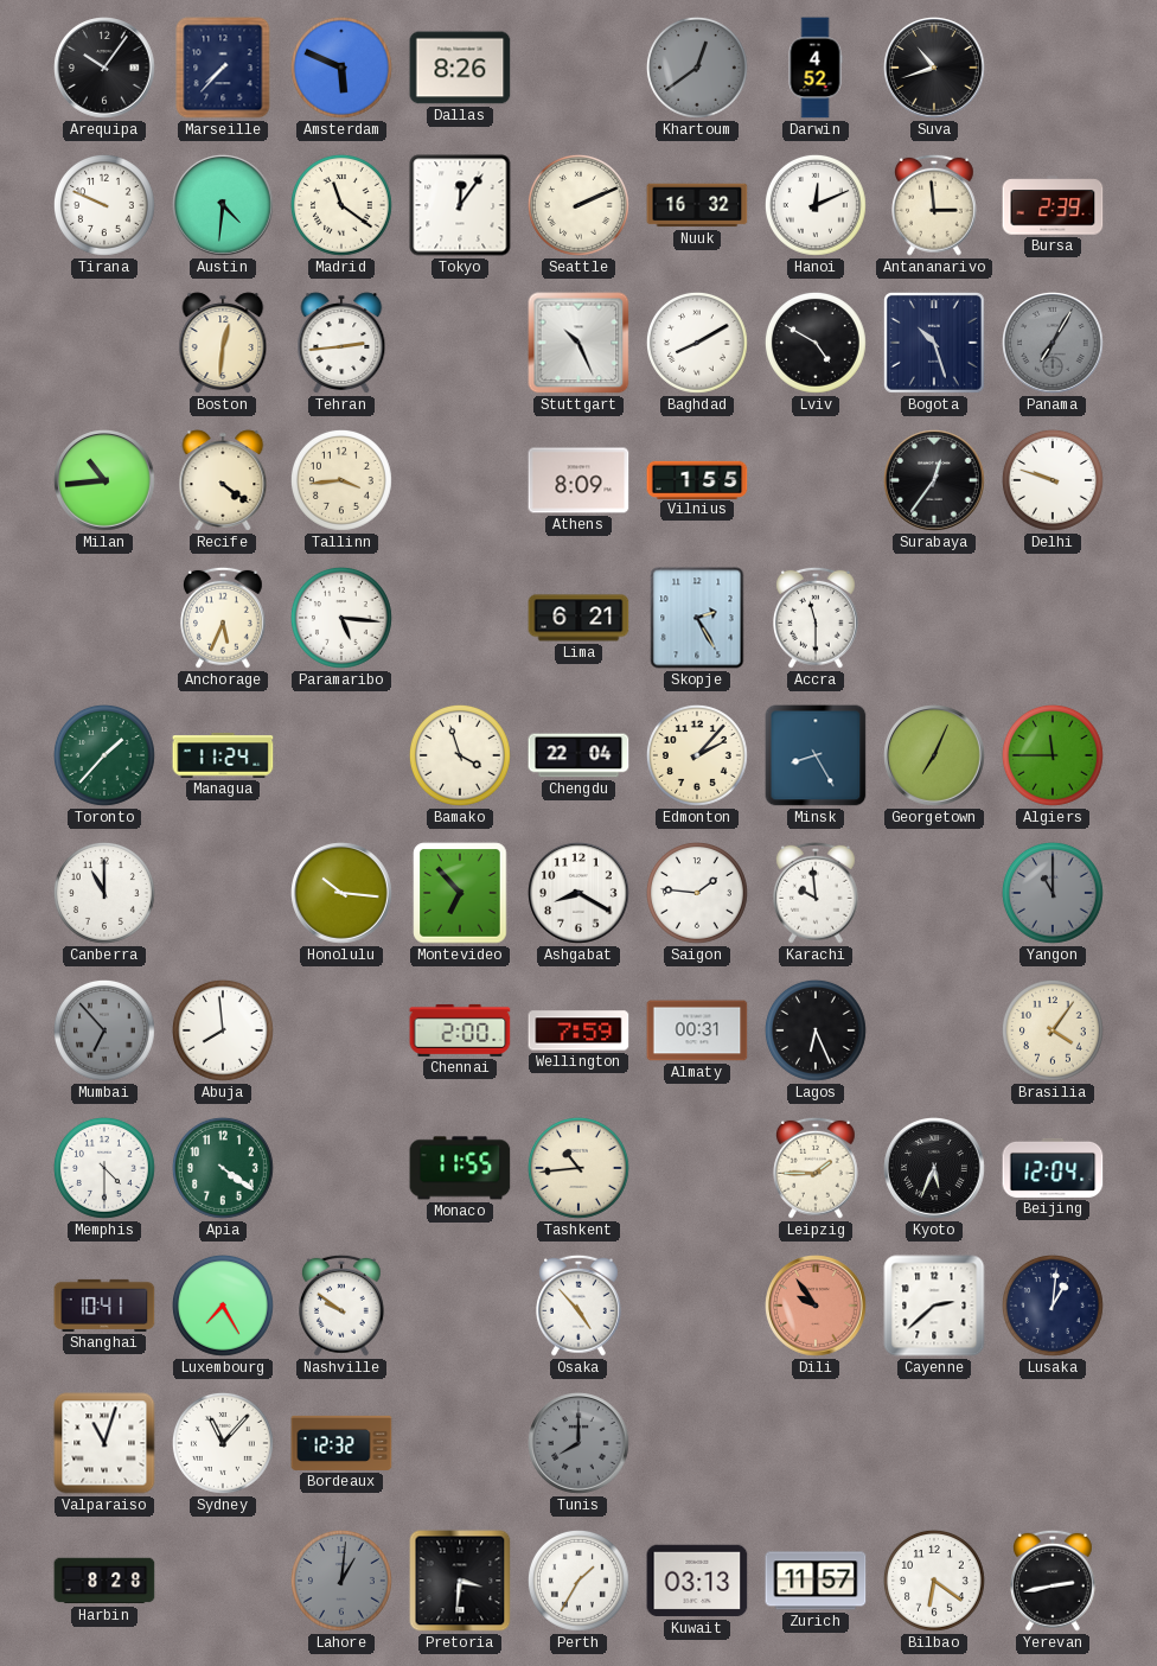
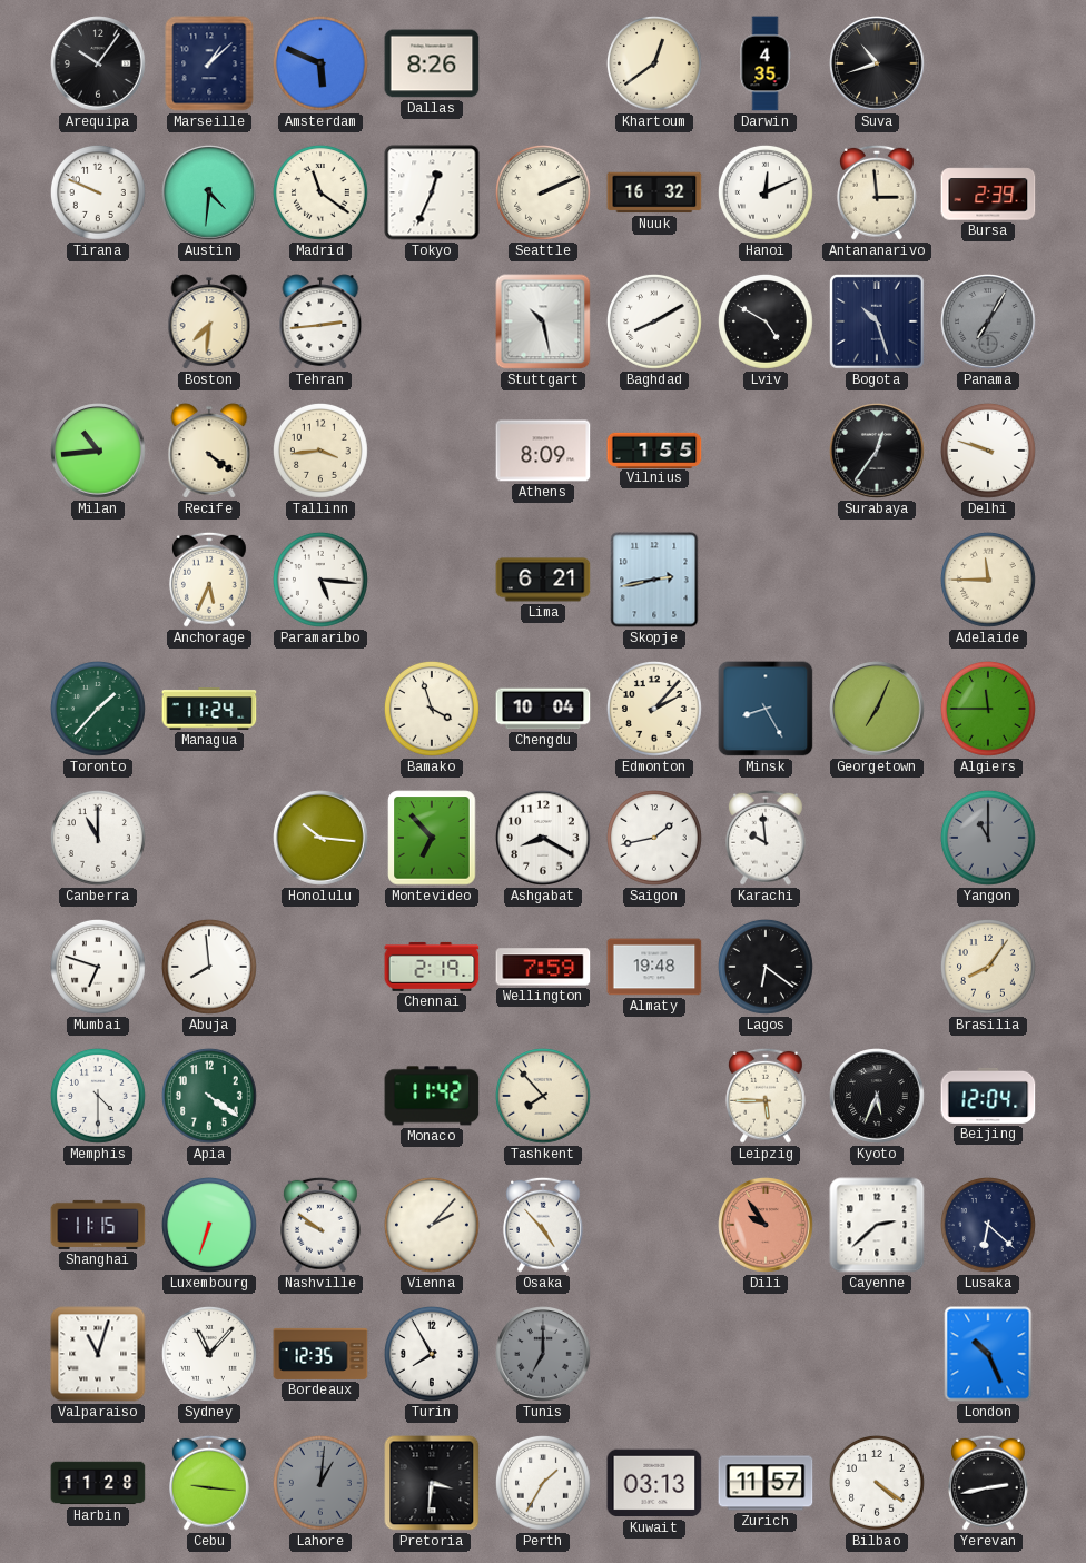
Marseille: 7:37 -> 1:08
Khartoum dial: grey -> cream
Darwin: 4:52 -> 4:35
Tokyo: 12:06 -> 12:34
Boston: 12:31 -> 7:31
Stuttgart: 10:26 -> 10:28
Skopje: 2:25 -> 2:43
Accra: 11:30 -> none
Adelaide: none -> 11:45
Chengdu: 22:04 -> 10:04
Saigon: 1:46 -> 1:43
Mumbai: 6:53 -> 6:48
Mumbai dial: grey -> white
Chennai: 2:00 -> 2:19
Almaty: 00:31 -> 19:48
Lagos: 6:26 -> 6:21
Brasilia: 4:06 -> 8:06
Monaco: 11:55 -> 11:42
Tashkent: 10:44 -> 7:53
Leipzig: 1:45 -> 5:45
Shanghai: 10:41 -> 11:15
Luxembourg: 7:25 -> 6:33
Vienna: none -> 2:07
Lusaka: 1:01 -> 6:22
Bordeaux: 12:32 -> 12:35
Turin: none -> 7:55
Tunis: 8:00 -> 7:00
London: none -> 10:26
Harbin: 8:28 -> 11:28
Cebu: none -> 9:16
Bilbao: 6:21 -> 4:21
